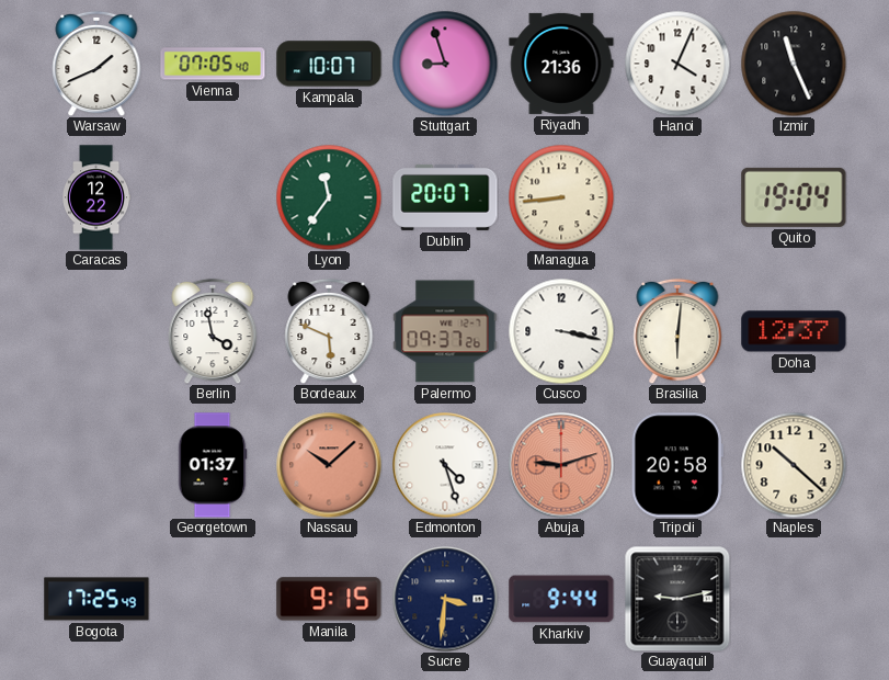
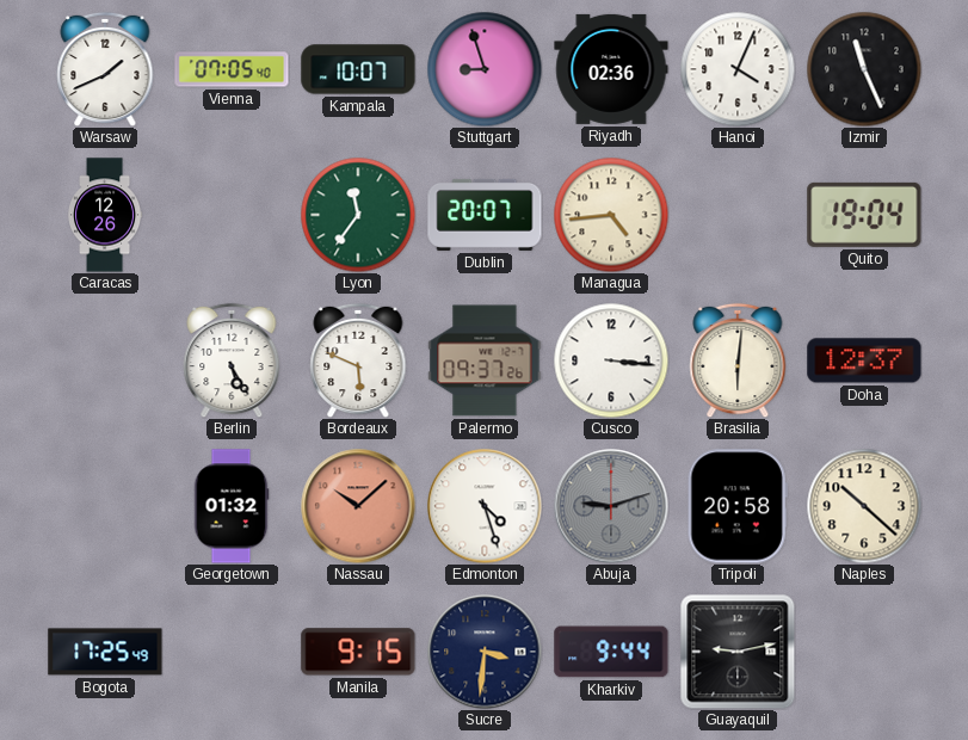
Riyadh: 21:36 -> 02:36
Caracas: 12:22 -> 12:26
Managua: 8:44 -> 4:44
Berlin: 3:58 -> 5:25
Cusco: 3:17 -> 3:16
Georgetown: 01:37 -> 01:32
Abuja dial: salmon -> grey
